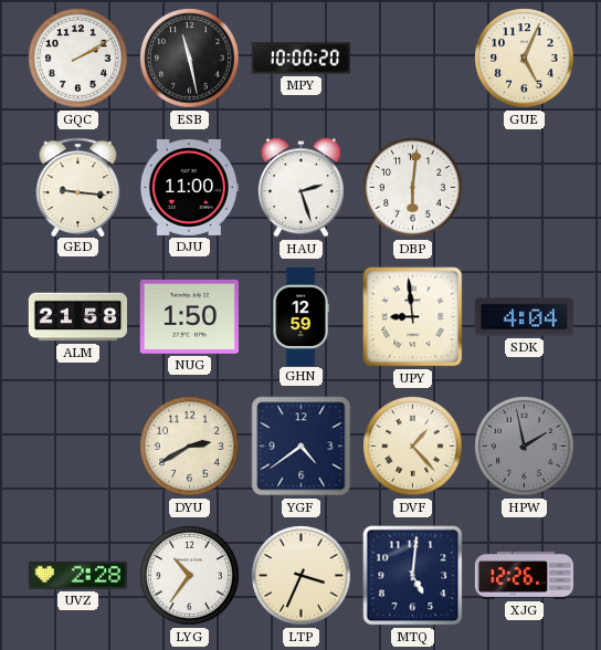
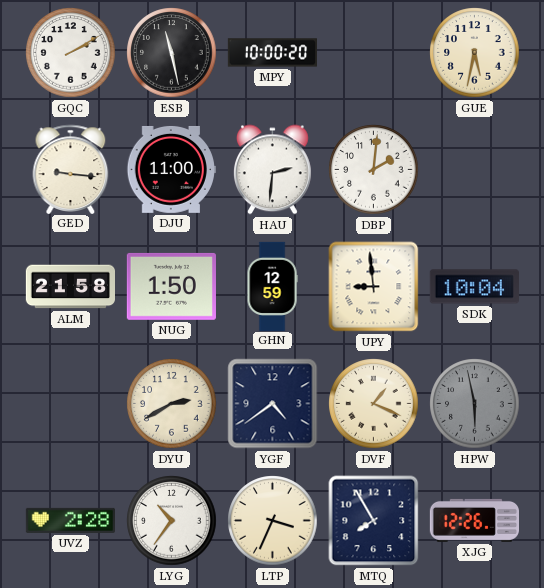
GUE: 5:04 -> 5:32
HAU: 2:27 -> 2:31
DBP: 6:01 -> 2:01
SDK: 4:04 -> 10:04
DVF: 1:23 -> 1:19
HPW: 1:58 -> 5:58
MTQ: 5:01 -> 7:55
